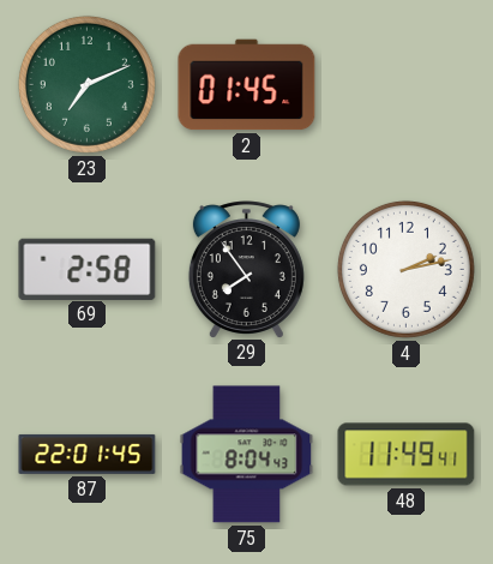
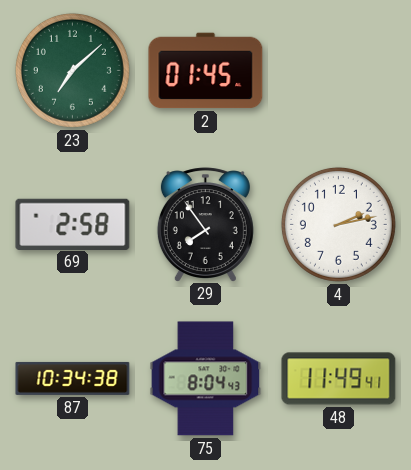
23: 7:11 -> 7:08
87: 22:01 -> 10:34
